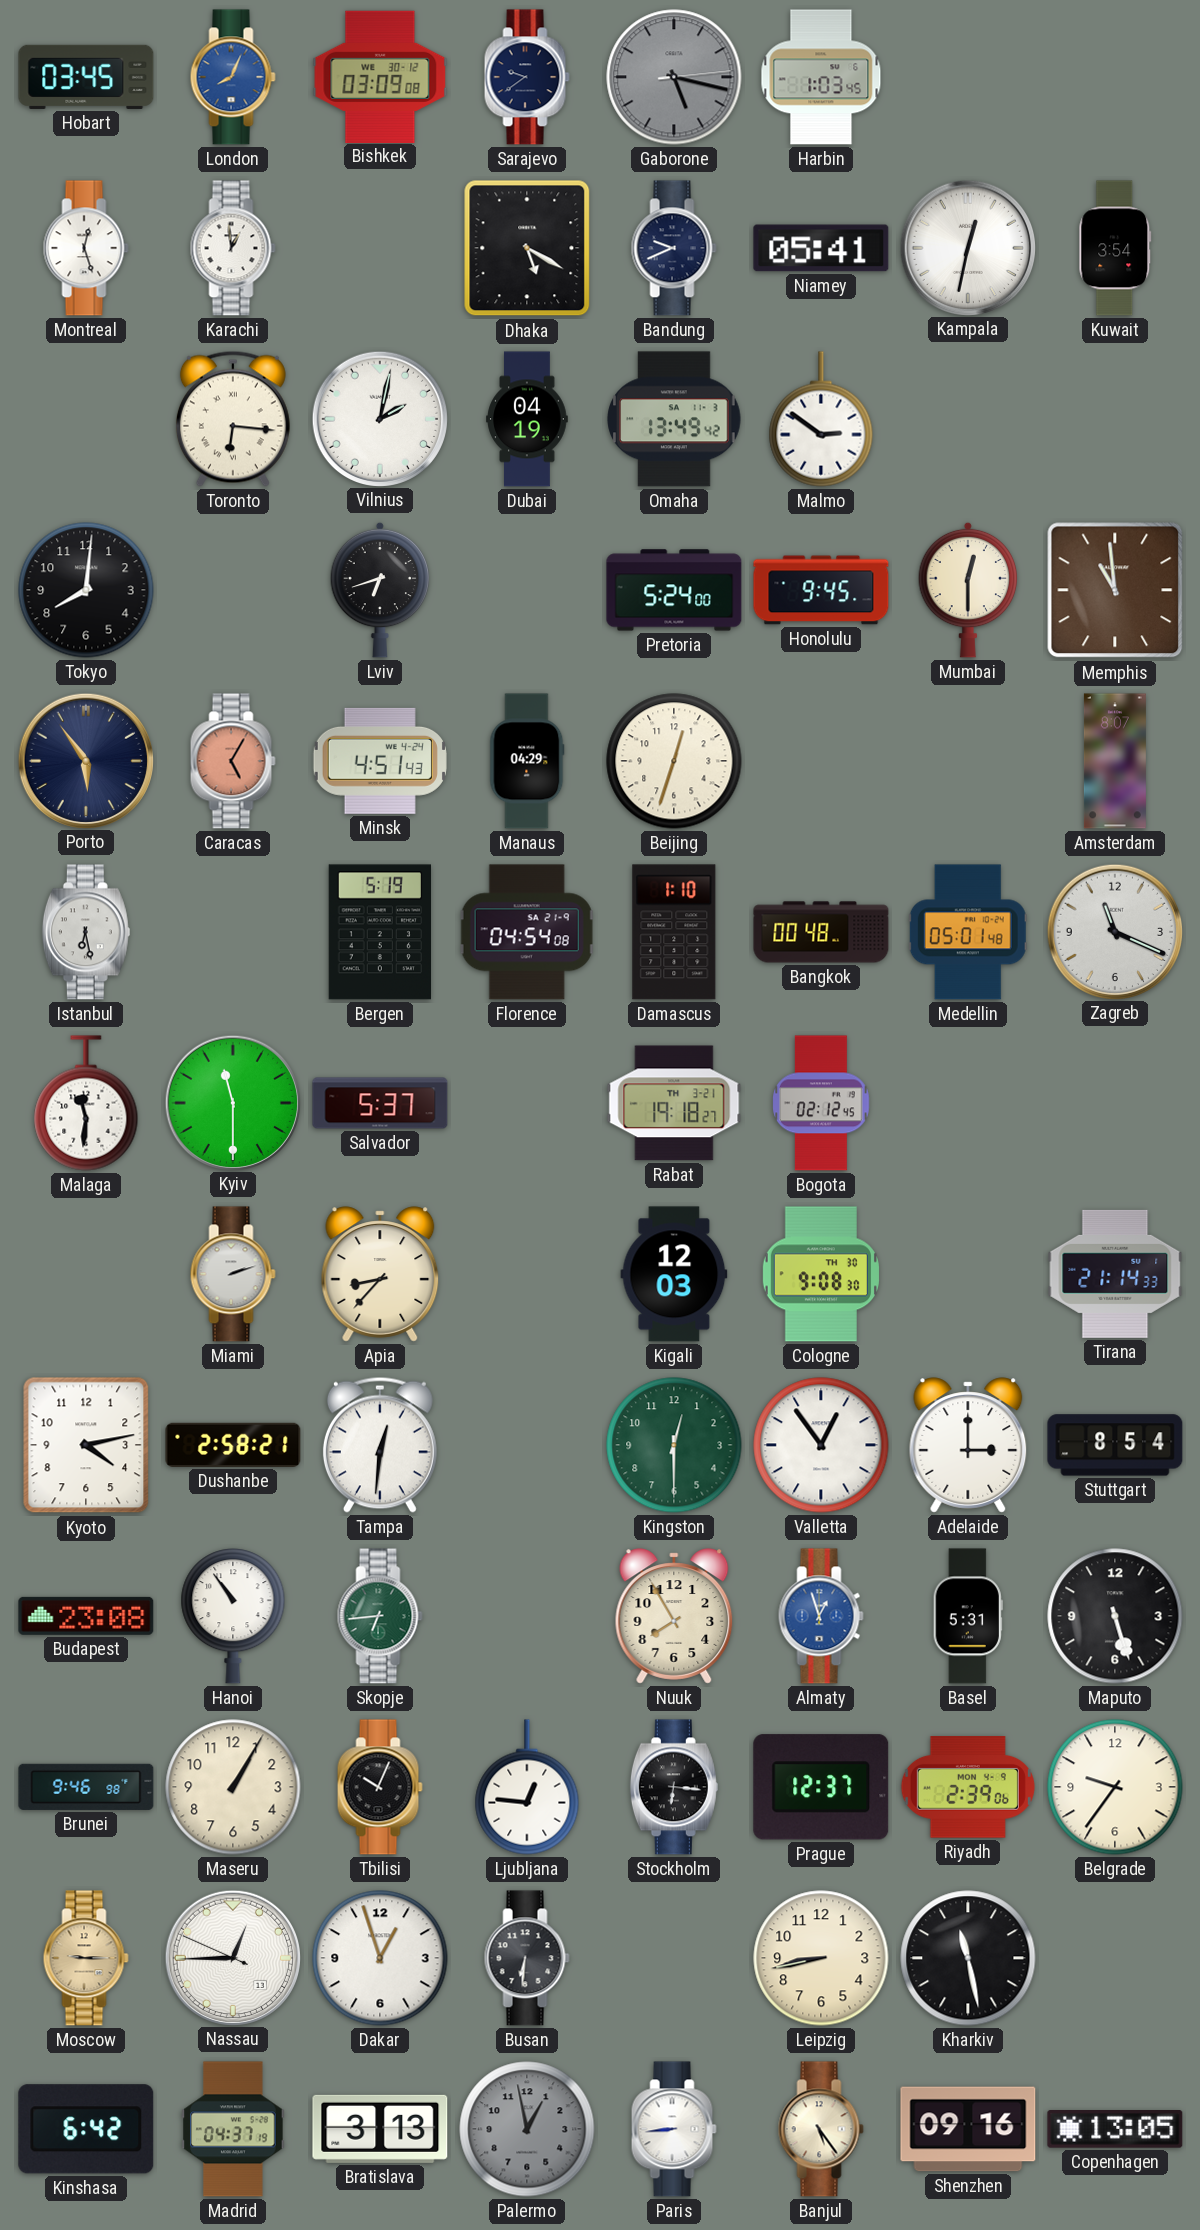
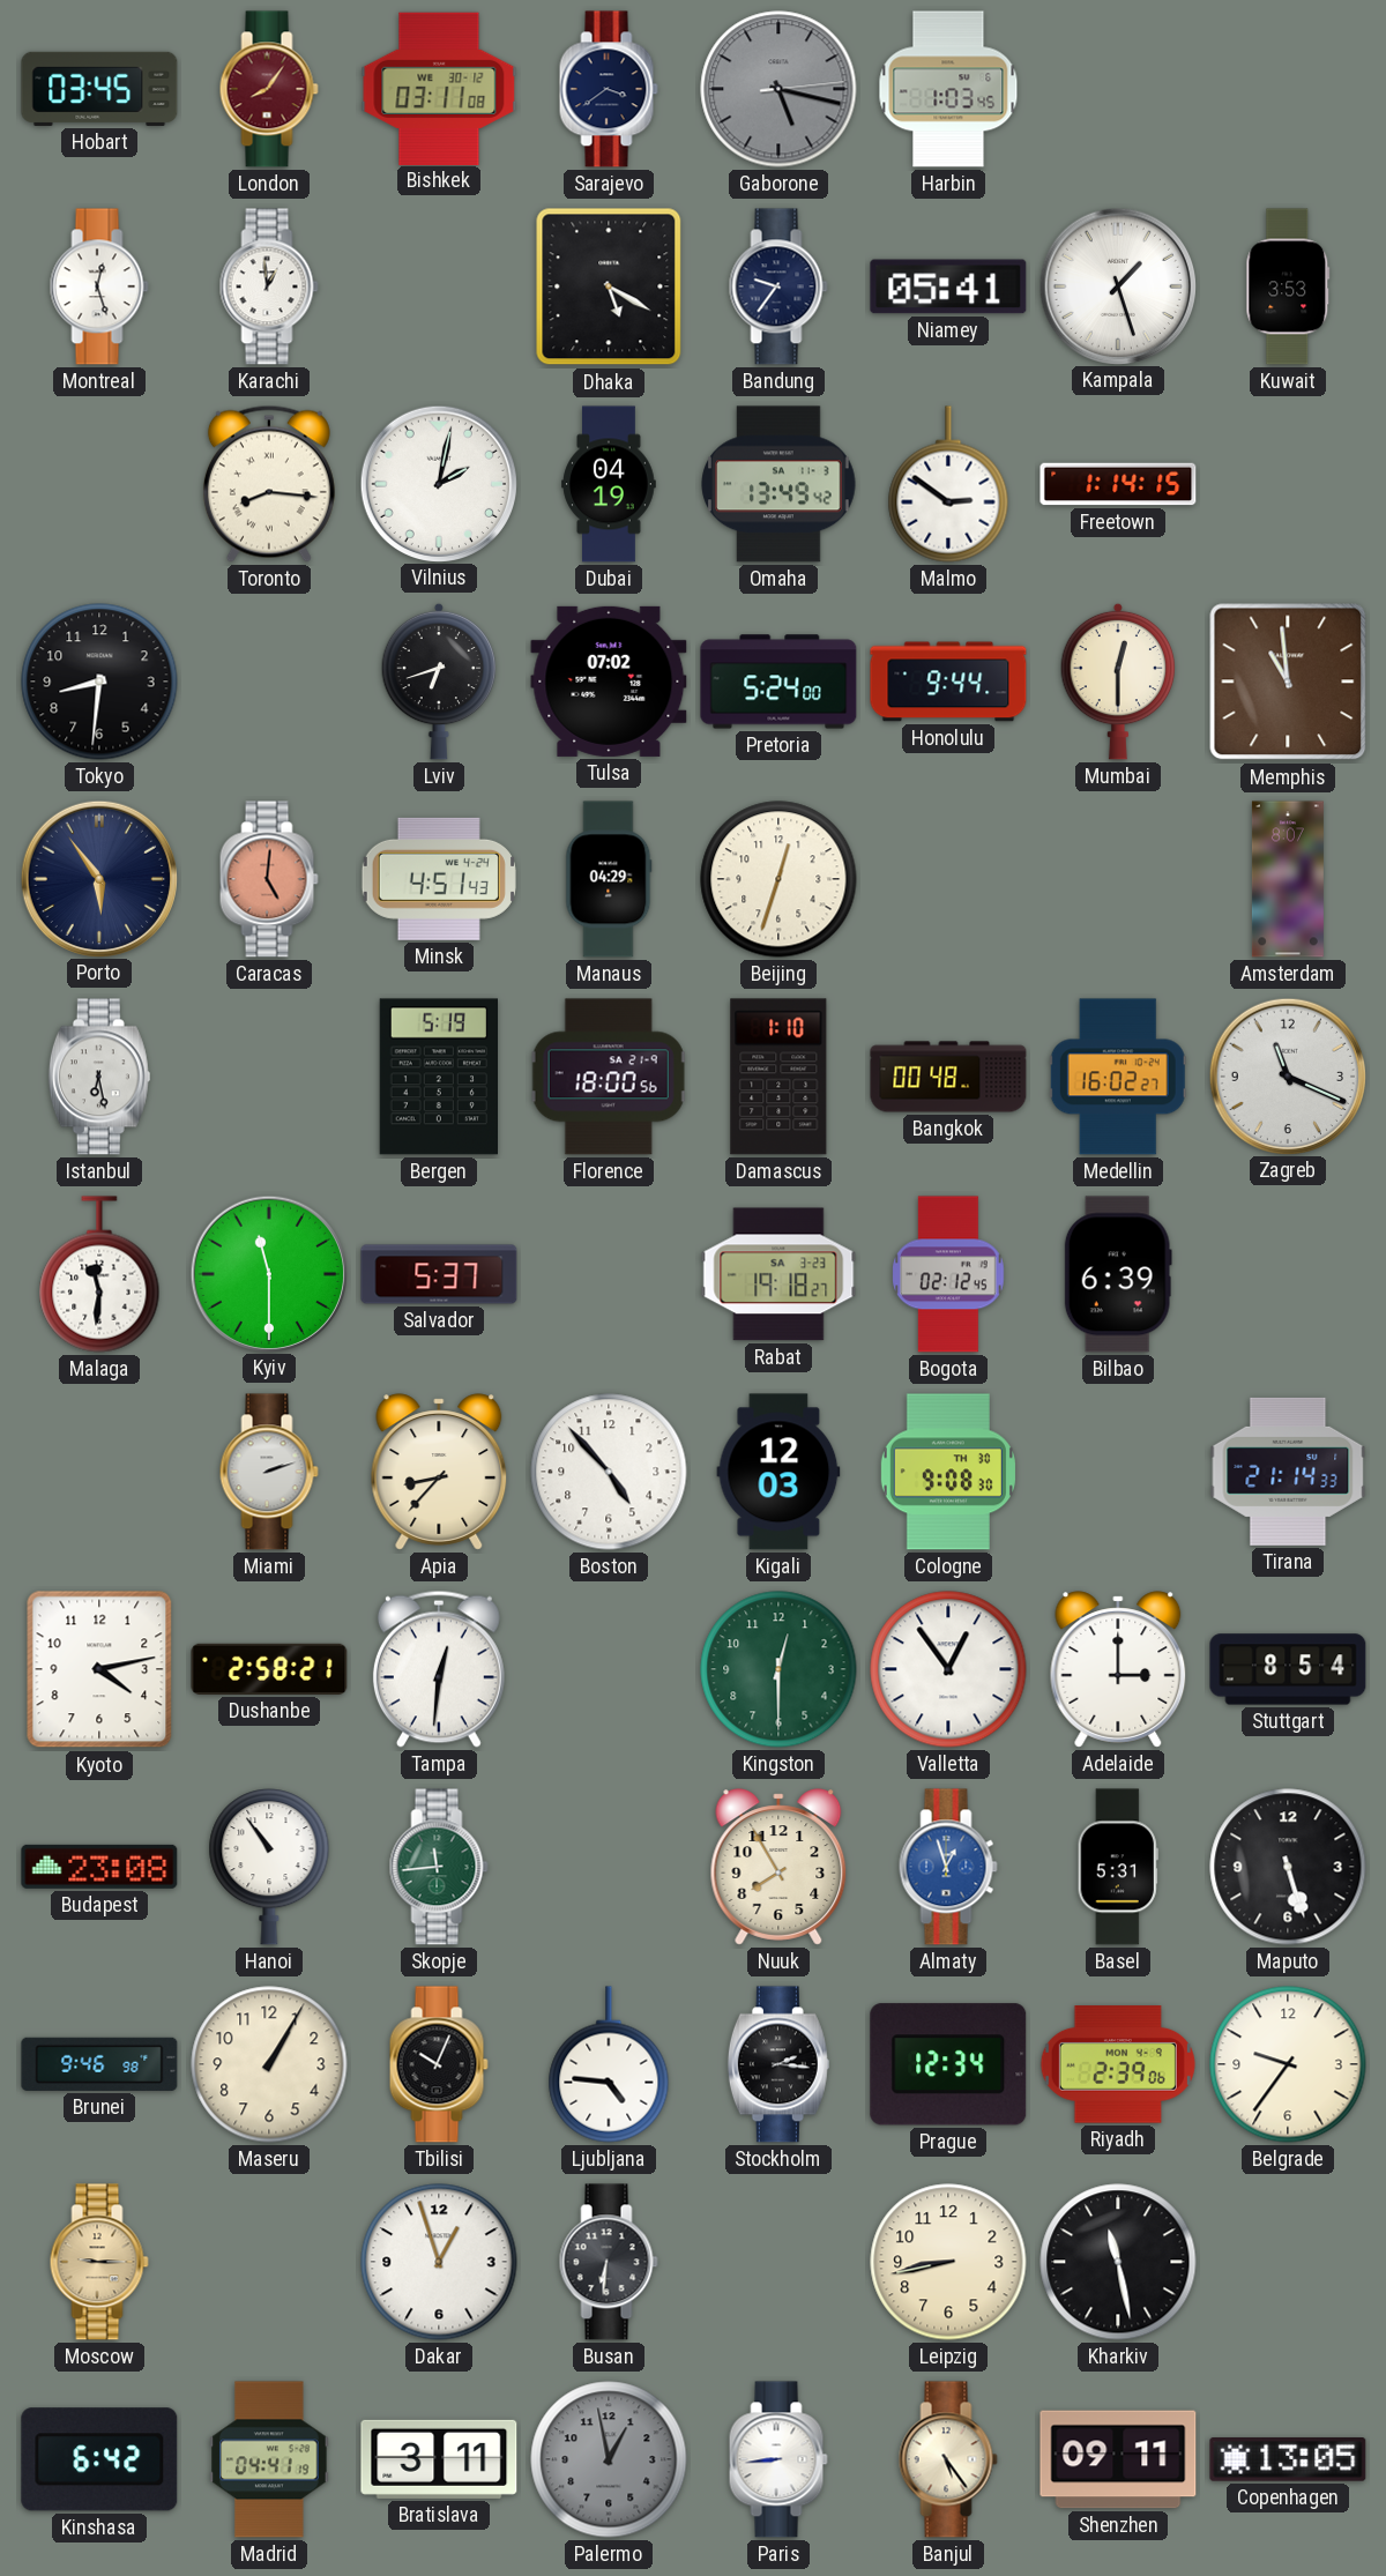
London: 8:04 -> 8:06
London dial: blue -> burgundy
Bishkek: 03:09 -> 03:11
Sarajevo: 9:39 -> 3:39
Bandung: 9:41 -> 9:36
Kampala: 12:32 -> 1:27
Kuwait: 3:54 -> 3:53
Toronto: 6:16 -> 8:16
Freetown: none -> 1:14
Tokyo: 8:01 -> 8:31
Tulsa: none -> 07:02
Honolulu: 9:45 -> 9:44
Caracas: 5:05 -> 5:01
Florence: 04:54 -> 18:00
Medellin: 05:01 -> 16:02
Rabat date: TH 3-21 -> SA 3-23
Bilbao: none -> 6:39
Boston: none -> 4:53
Skopje: 6:44 -> 11:44
Ljubljana: 12:46 -> 4:46
Stockholm: 6:16 -> 2:16
Prague: 12:37 -> 12:34
Nassau: 12:44 -> none
Madrid: 04:37 -> 04:41
Bratislava: 3:13 -> 3:11
Shenzhen: 09:16 -> 09:11
